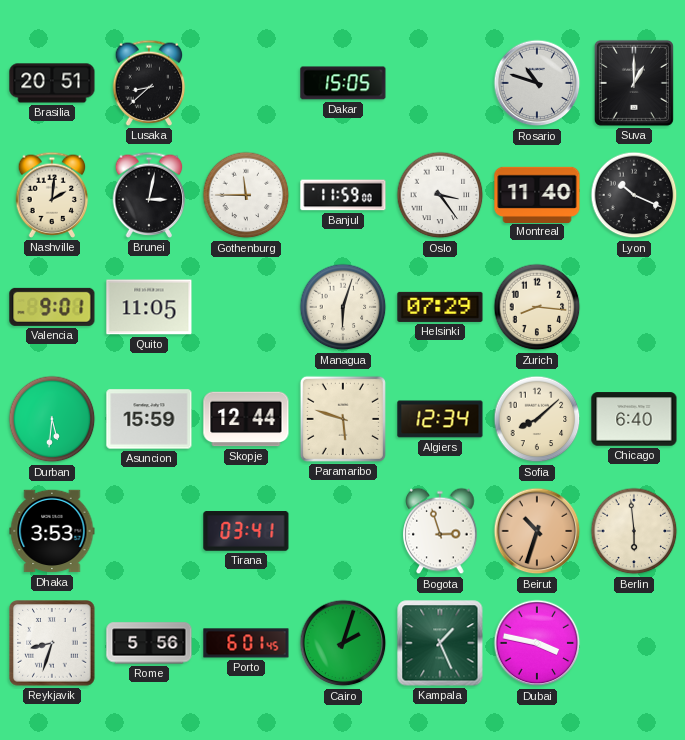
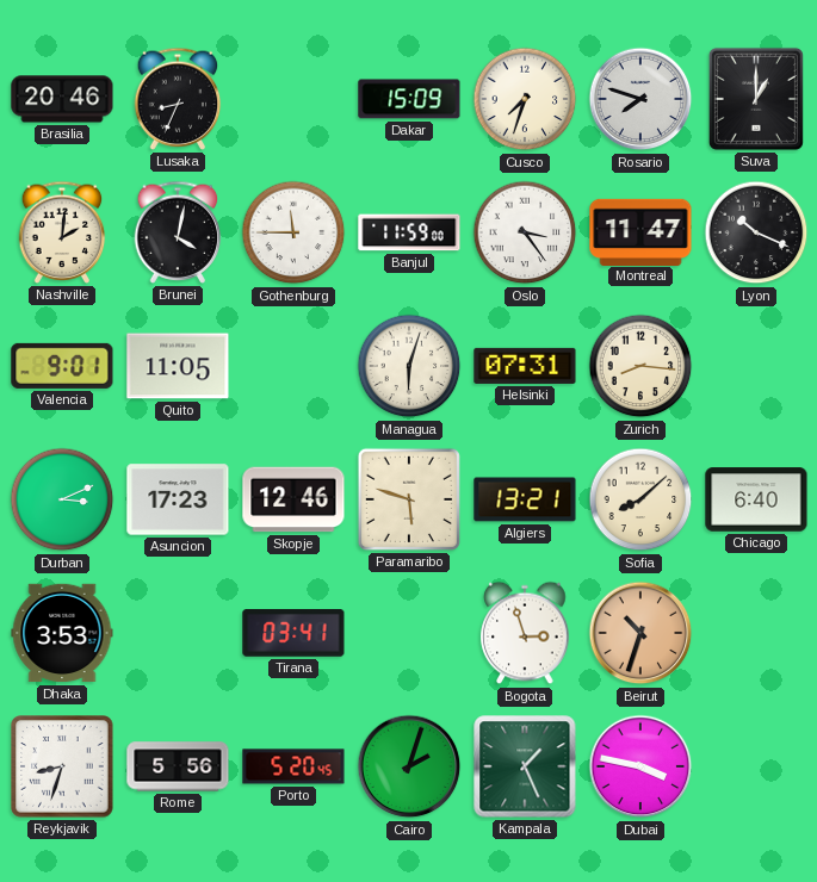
Brasilia: 20:51 -> 20:46
Lusaka: 8:38 -> 8:34
Dakar: 15:05 -> 15:09
Cusco: none -> 7:33
Rosario: 10:48 -> 7:48
Brunei: 3:02 -> 4:02
Montreal: 11:40 -> 11:47
Helsinki: 07:29 -> 07:31
Durban: 5:31 -> 3:11
Asuncion: 15:59 -> 17:23
Skopje: 12:44 -> 12:46
Algiers: 12:34 -> 13:21
Berlin: 5:59 -> none
Porto: 6:01 -> 5:20
